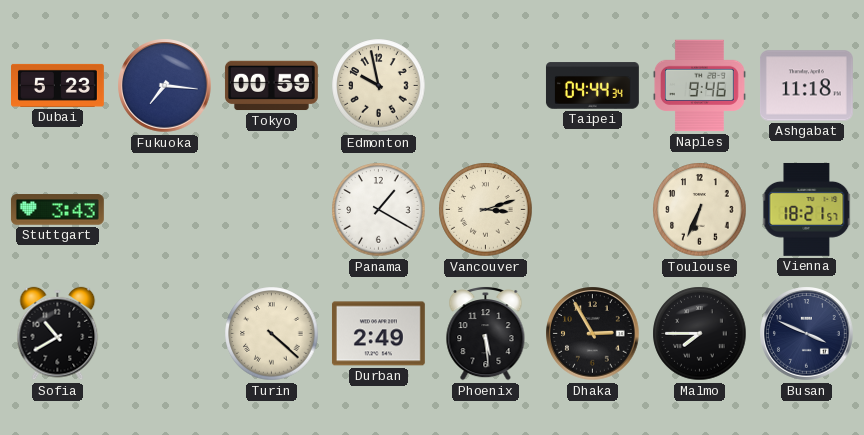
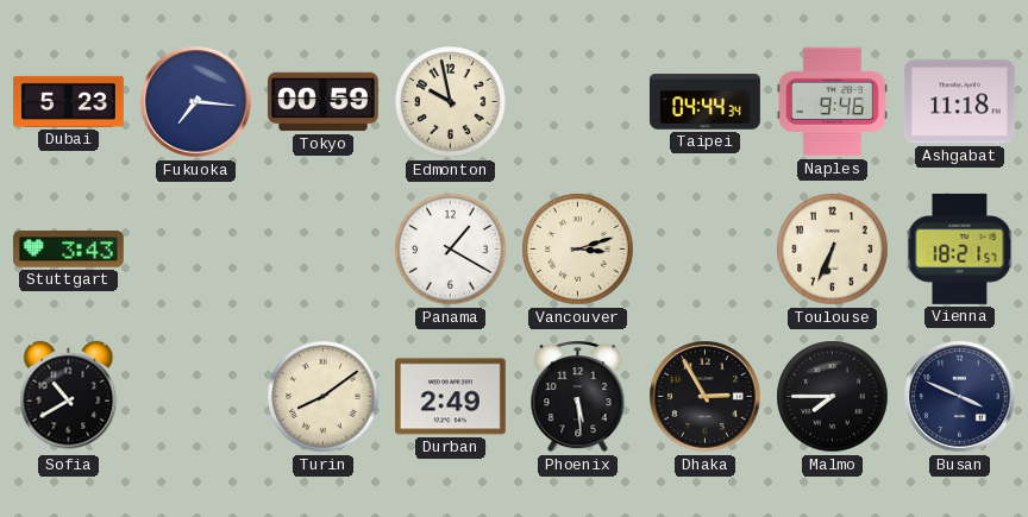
Turin: 4:22 -> 8:09
